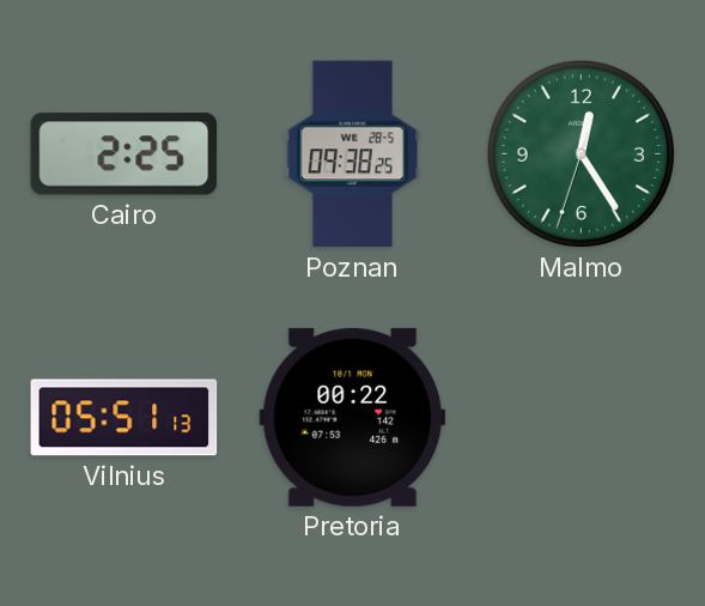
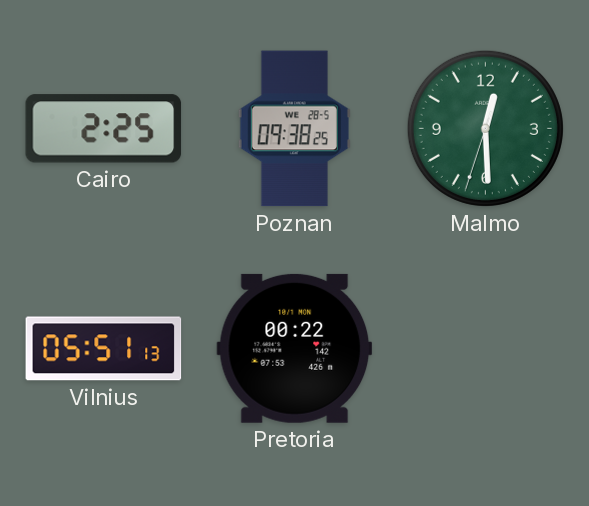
Malmo: 12:24 -> 12:29
